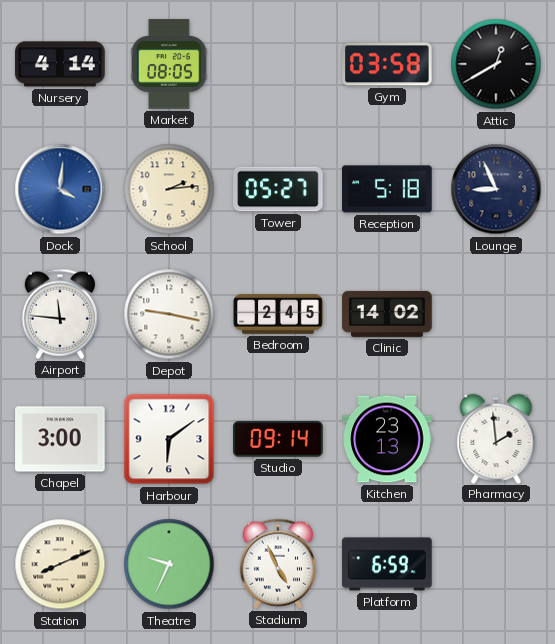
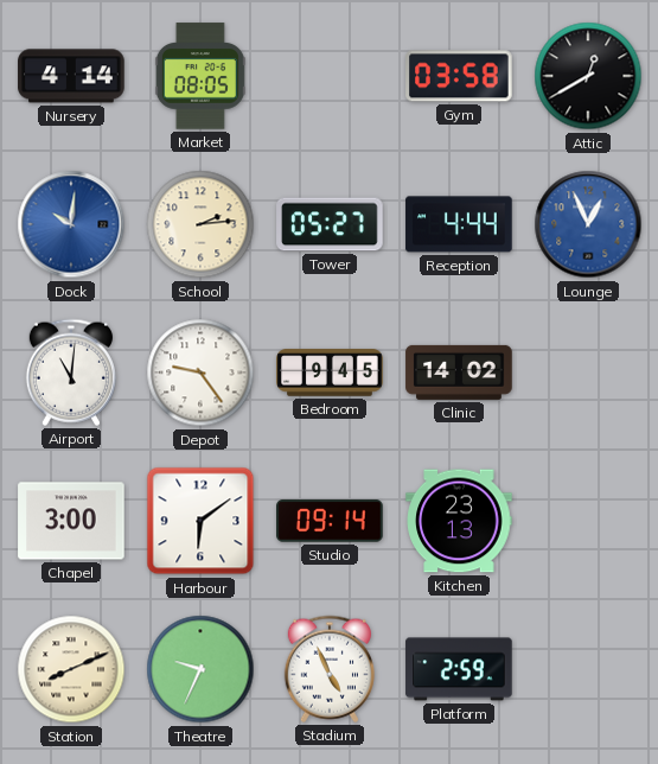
Dock: 4:01 -> 10:01
Reception: 5:18 -> 4:44
Lounge: 8:56 -> 12:56
Lounge dial: navy -> blue
Airport: 11:46 -> 11:01
Depot: 9:17 -> 9:24
Bedroom: 2:45 -> 9:45
Pharmacy: 1:59 -> none
Platform: 6:59 -> 2:59
